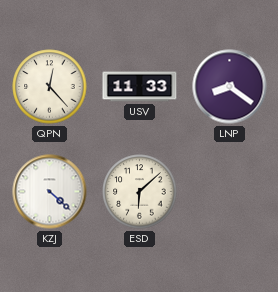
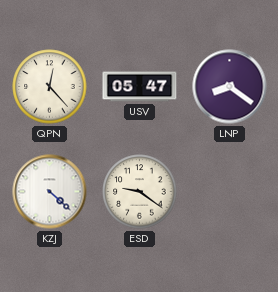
USV: 11:33 -> 05:47
ESD: 6:08 -> 9:21
